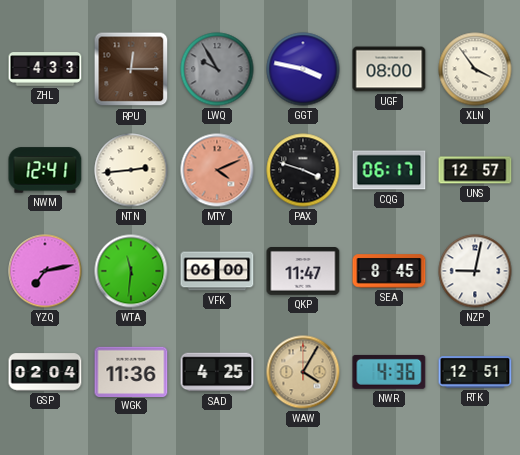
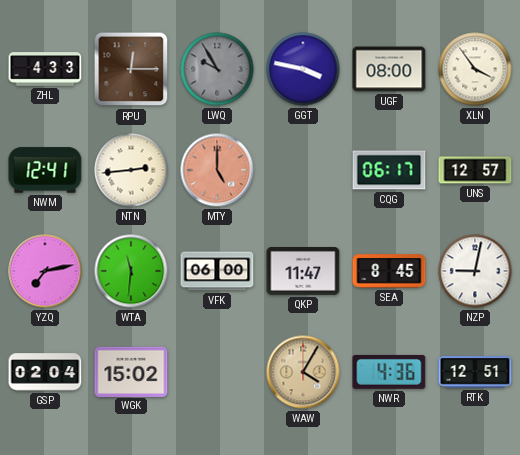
MTY: 4:11 -> 5:00
PAX: 3:48 -> none
WGK: 11:36 -> 15:02
SAD: 4:25 -> none
